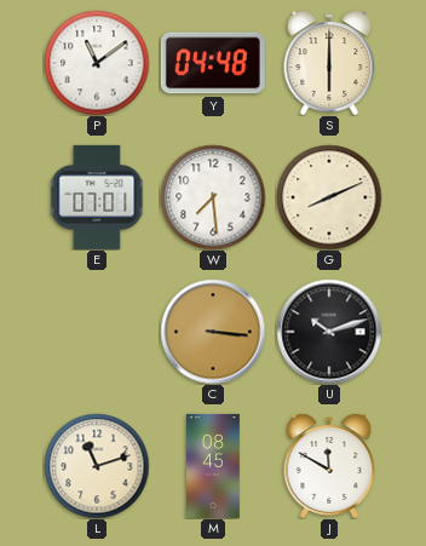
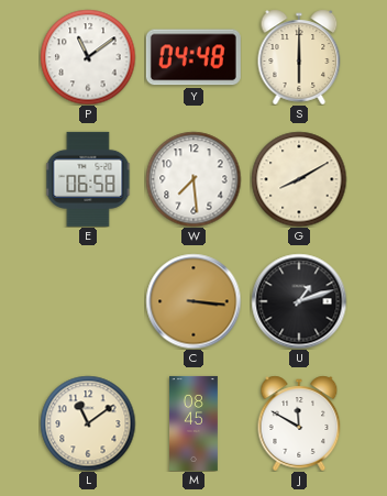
E: 07:01 -> 06:58
G: 8:11 -> 8:10
U: 10:12 -> 1:12
L: 11:12 -> 11:09
